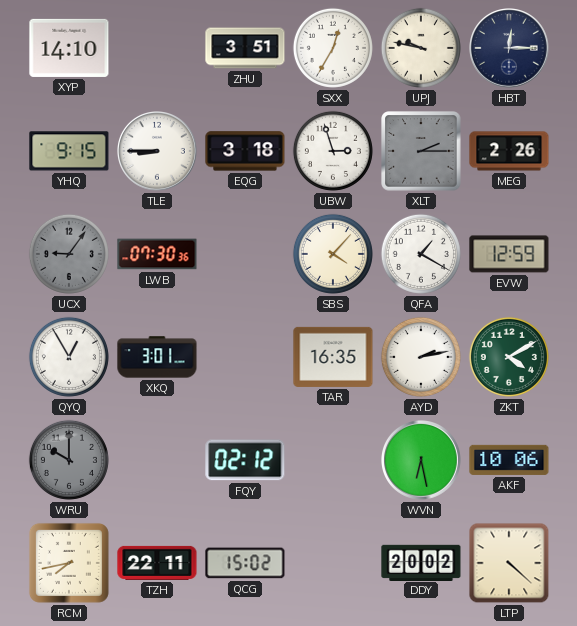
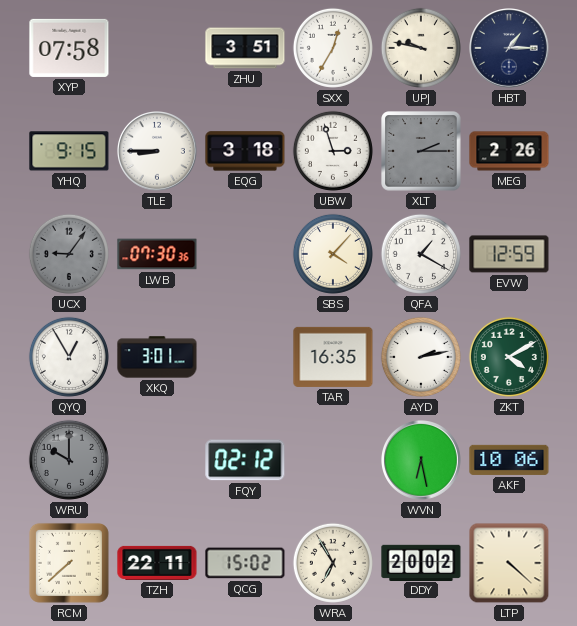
XYP: 14:10 -> 07:58
HBT: 12:15 -> 1:15
RCM: 7:43 -> 7:38
WRA: none -> 6:55
